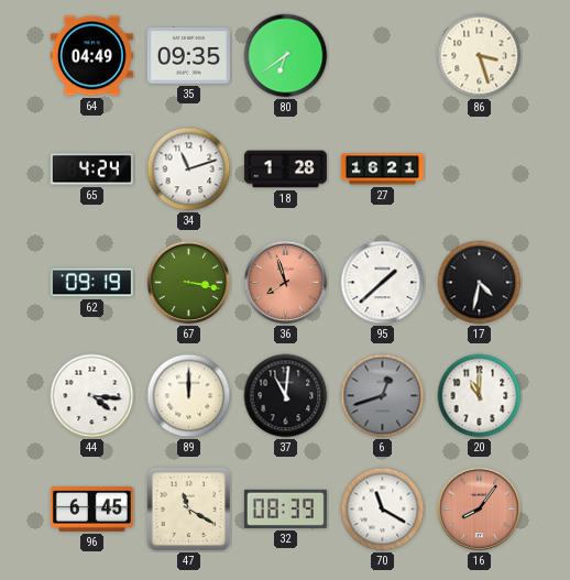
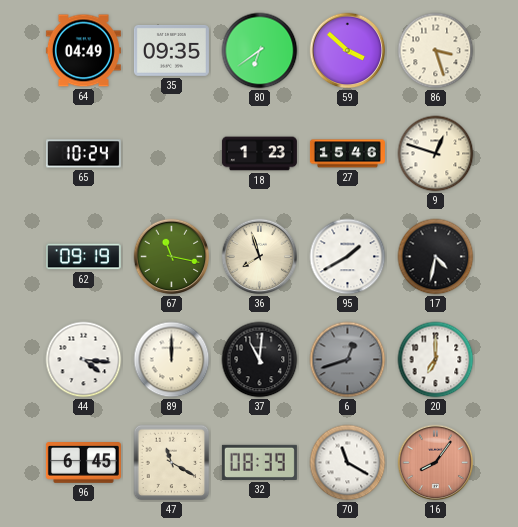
59: none -> 3:52
65: 4:24 -> 10:24
34: 11:12 -> none
18: 1:28 -> 1:23
27: 16:21 -> 15:46
9: none -> 12:48
67: 3:17 -> 11:17
36 dial: salmon -> cream
95: 1:38 -> 1:40
20: 11:00 -> 7:00
